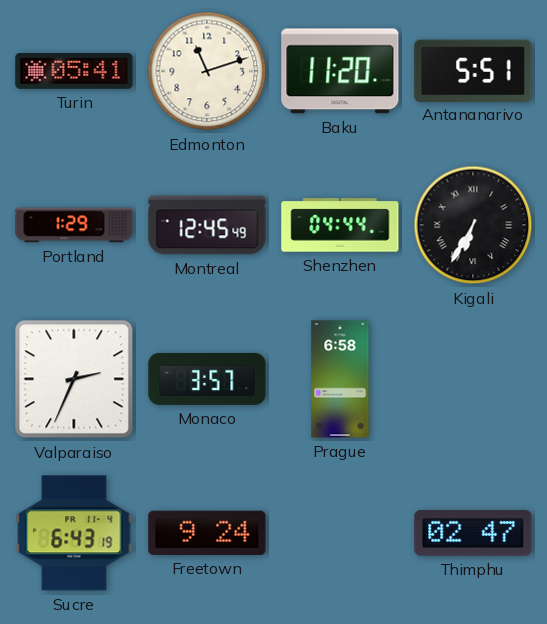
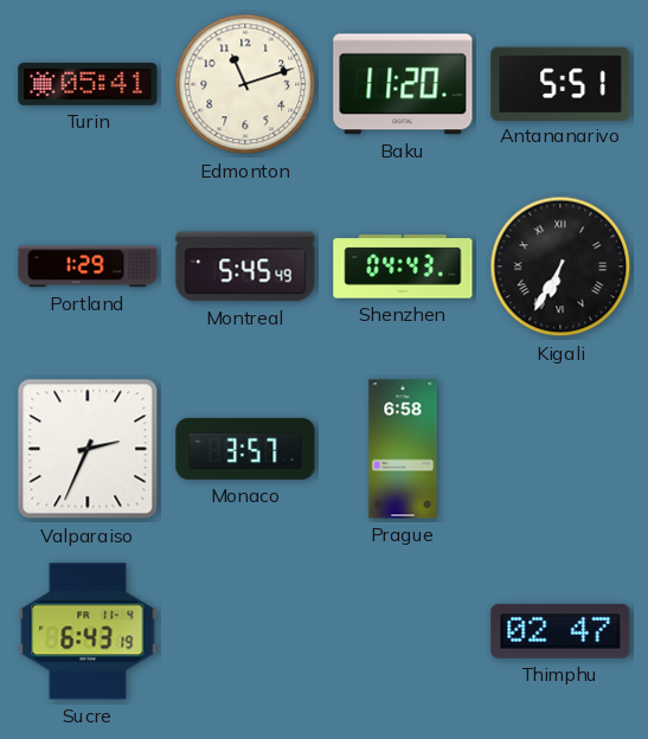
Montreal: 12:45 -> 5:45
Shenzhen: 04:44 -> 04:43
Freetown: 9:24 -> none
